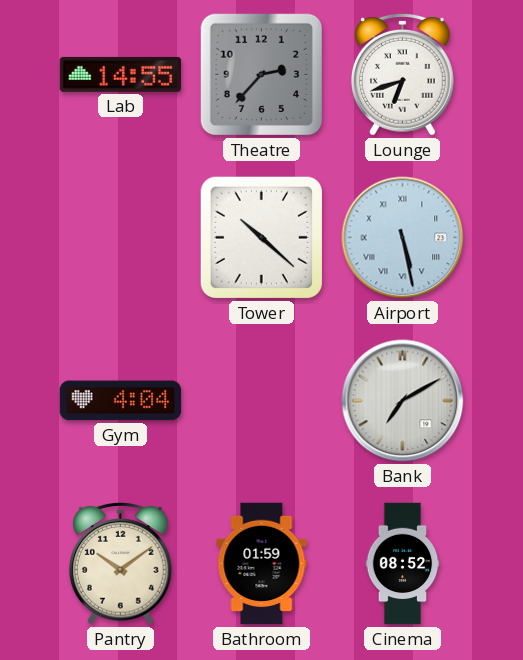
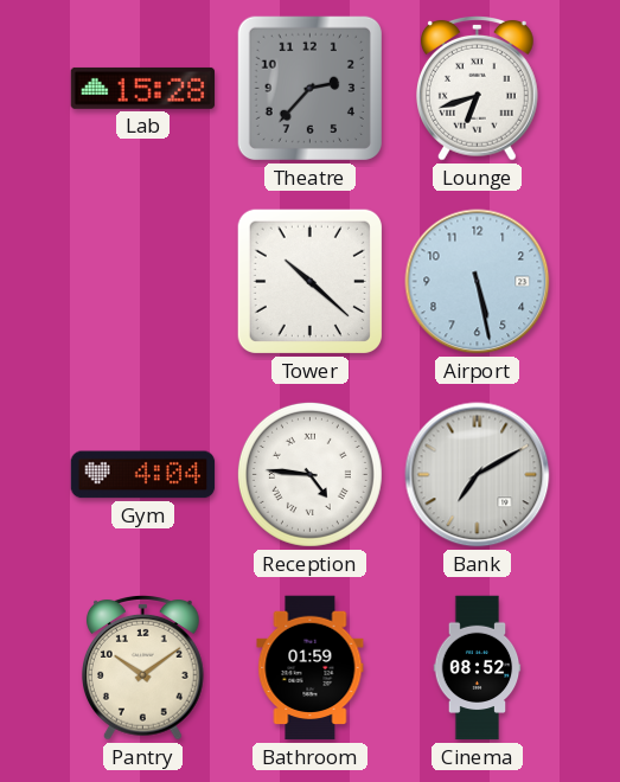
Lab: 14:55 -> 15:28
Airport numerals: Roman -> Arabic
Reception: none -> 4:46
